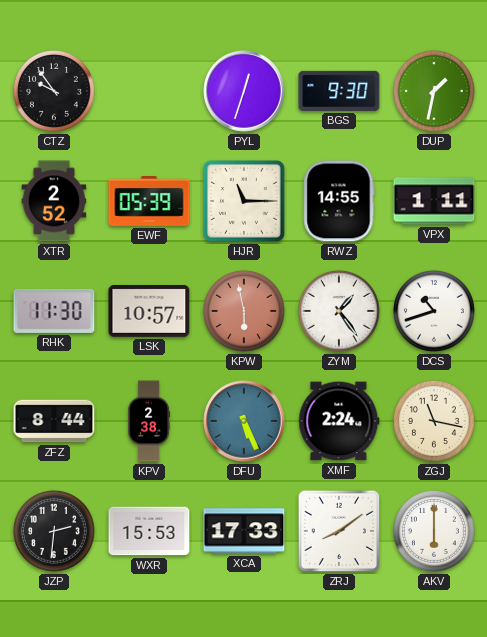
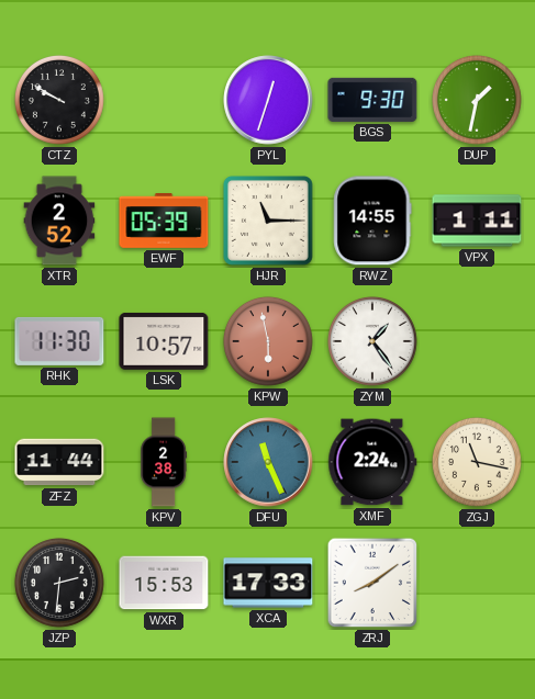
CTZ: 9:54 -> 9:50
DCS: 10:42 -> none
ZFZ: 8:44 -> 11:44
DFU: 5:26 -> 11:26
AKV: 6:00 -> none
